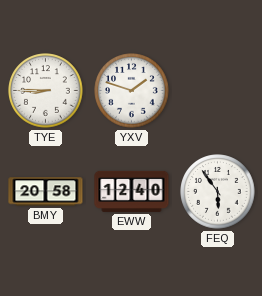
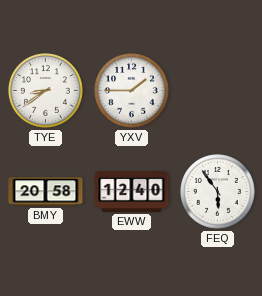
TYE: 8:45 -> 8:39
YXV: 1:48 -> 1:45
